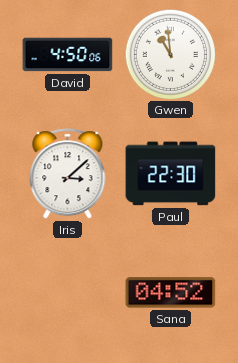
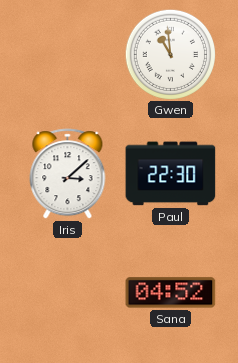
David: 4:50 -> none
